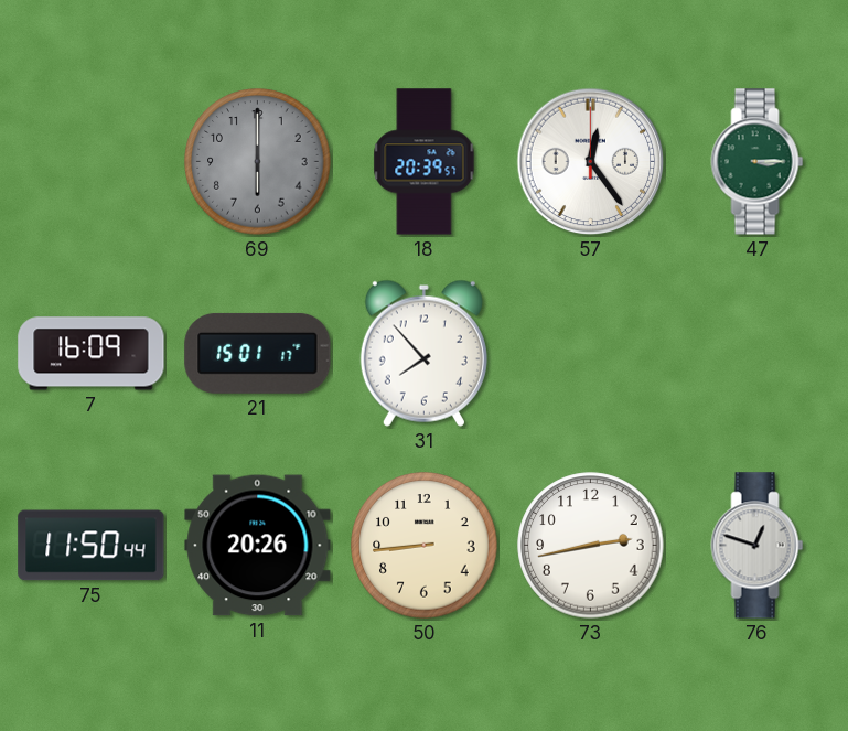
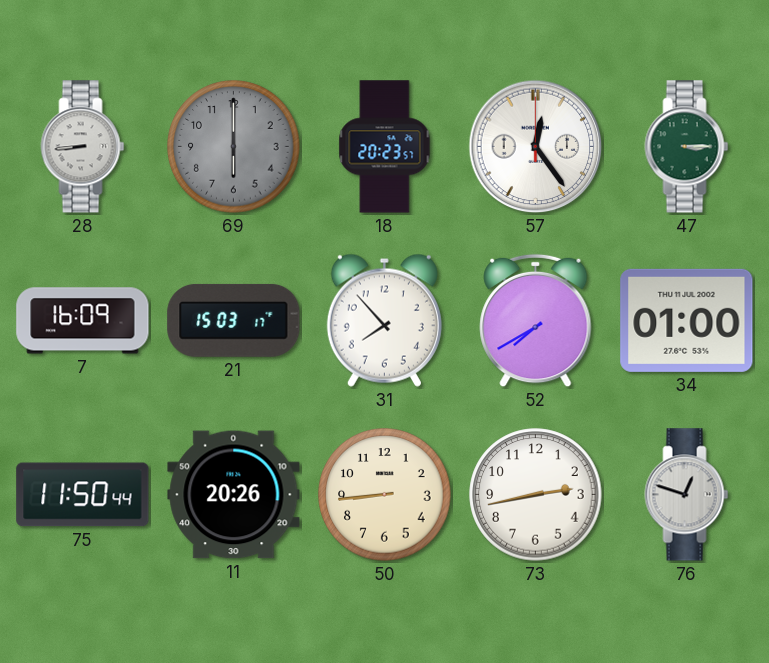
28: none -> 8:44
18: 20:39 -> 20:23
21: 15:01 -> 15:03
52: none -> 7:40
34: none -> 01:00
